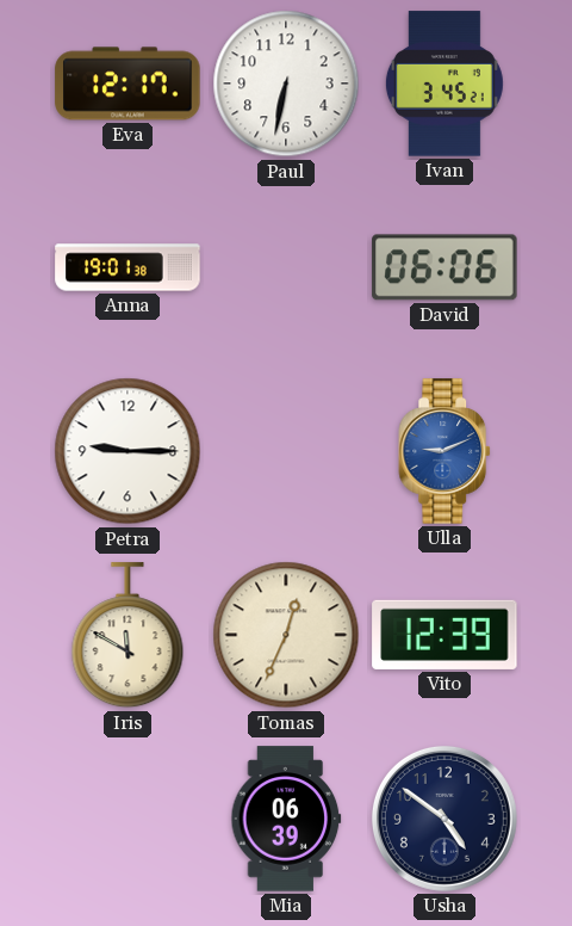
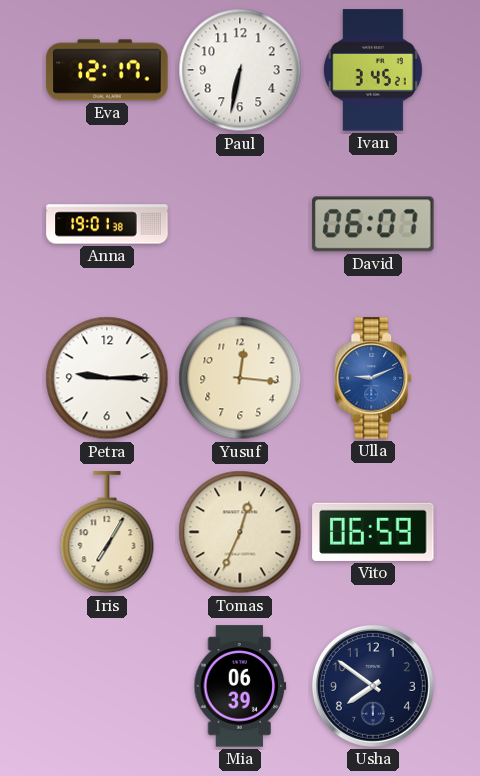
David: 06:06 -> 06:07
Yusuf: none -> 12:16
Iris: 11:50 -> 7:05
Vito: 12:39 -> 06:59
Usha: 4:51 -> 7:51
